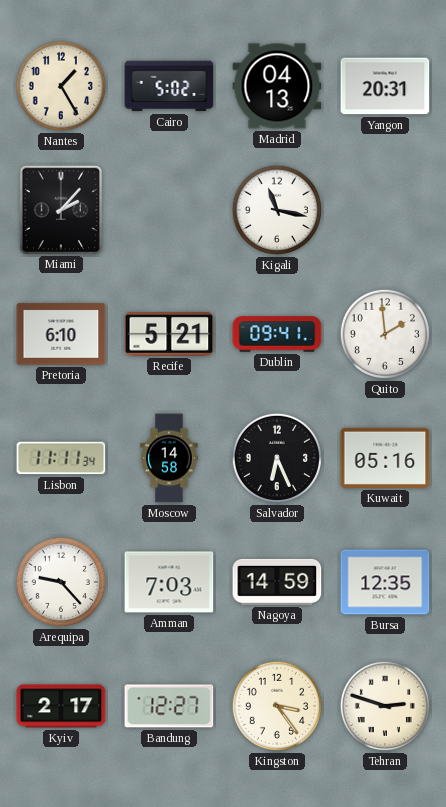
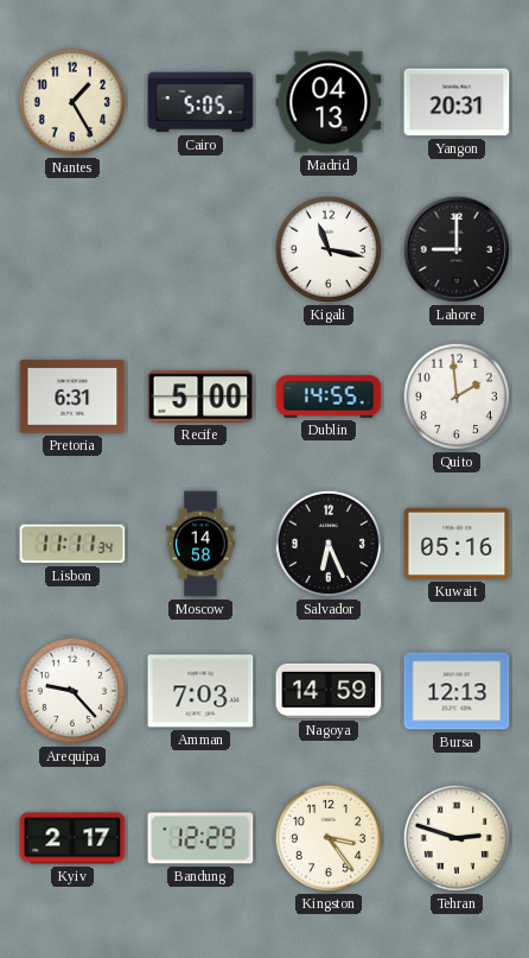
Cairo: 5:02 -> 5:05
Miami: 2:07 -> none
Lahore: none -> 9:00
Pretoria: 6:10 -> 6:31
Recife: 5:21 -> 5:00
Dublin: 09:41 -> 14:55
Bursa: 12:35 -> 12:13
Bandung: 12:27 -> 12:29
